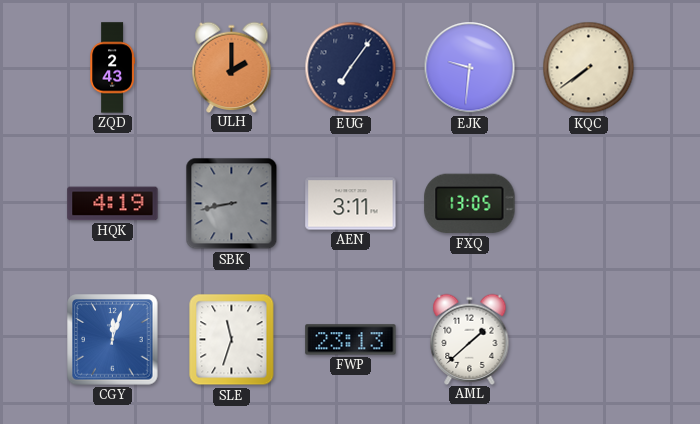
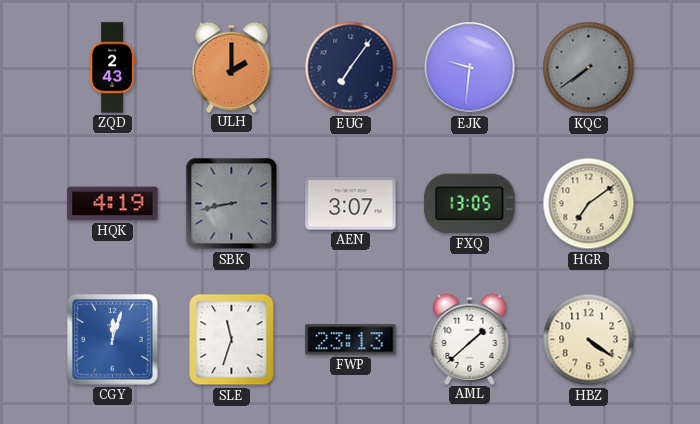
KQC dial: cream -> grey
AEN: 3:11 -> 3:07
HGR: none -> 7:09
HBZ: none -> 4:21
